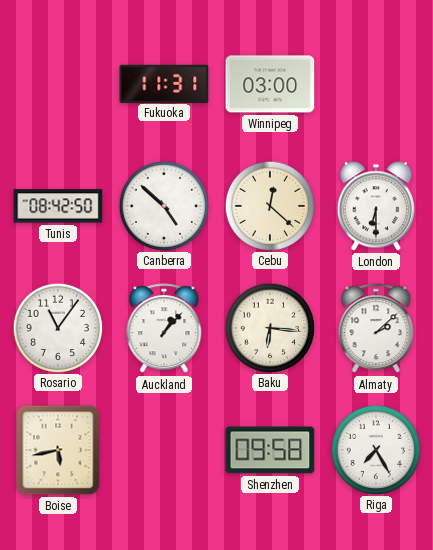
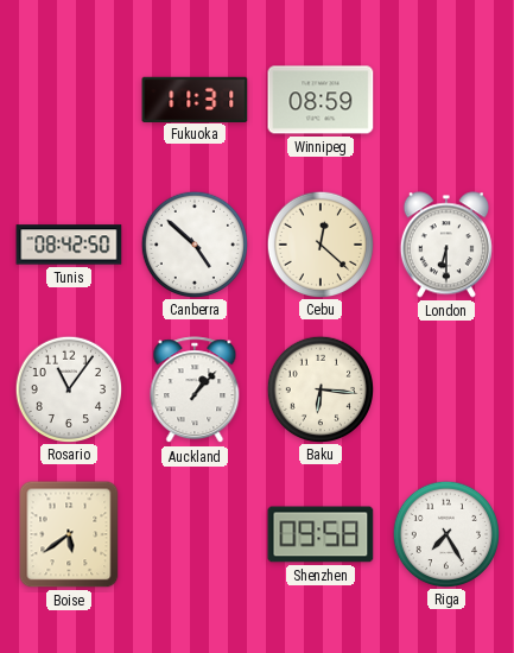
Winnipeg: 03:00 -> 08:59
Almaty: 2:08 -> none
Boise: 5:43 -> 5:39
